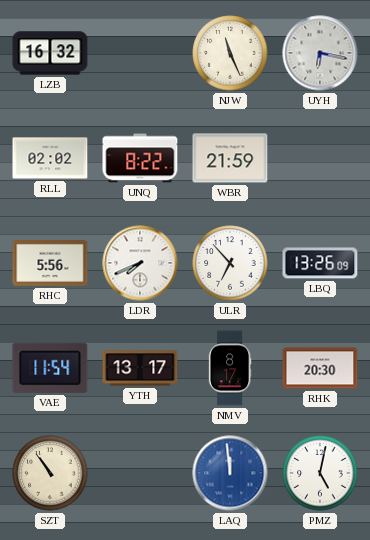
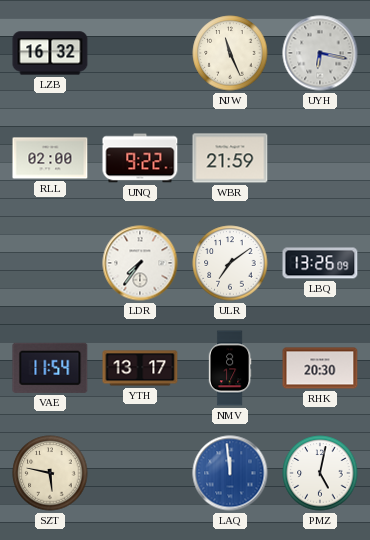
RLL: 02:02 -> 02:00
UNQ: 8:22 -> 9:22
RHC: 5:56 -> none
LDR: 7:41 -> 7:36
ULR: 6:53 -> 7:09
SZT: 10:54 -> 5:47
